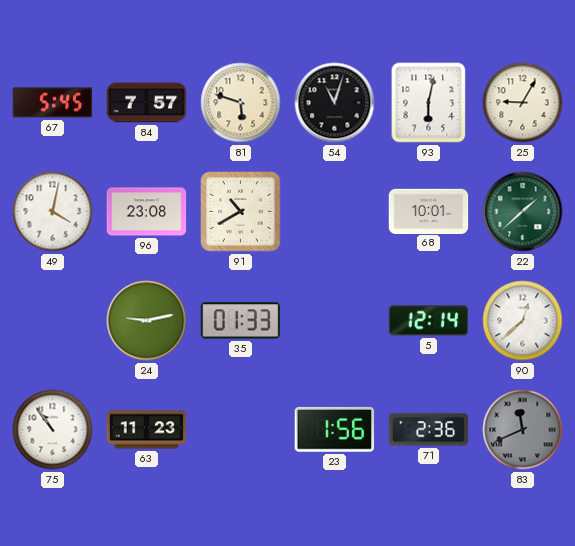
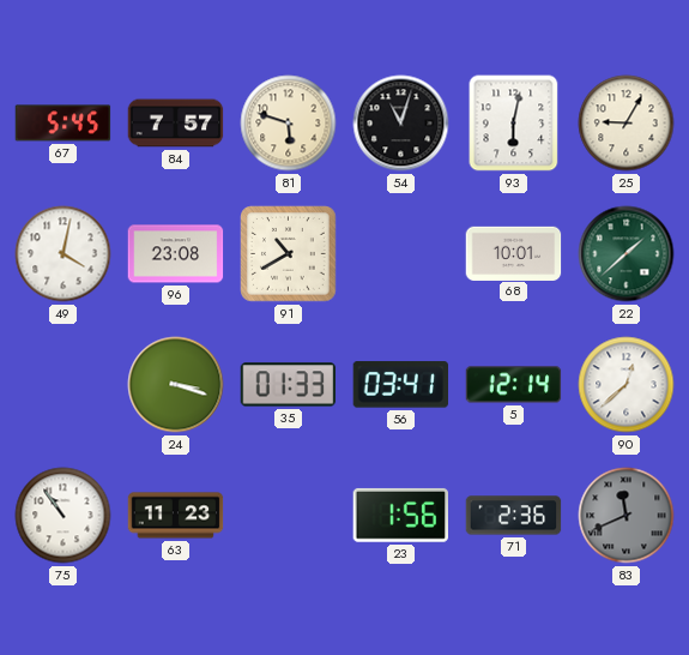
24: 9:13 -> 3:18
56: none -> 03:41
